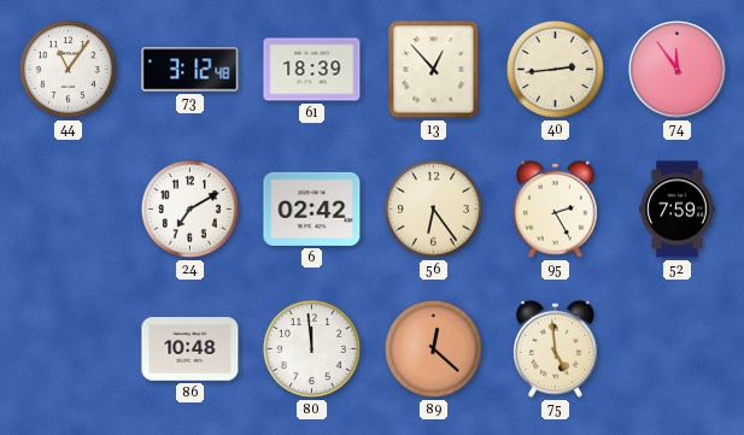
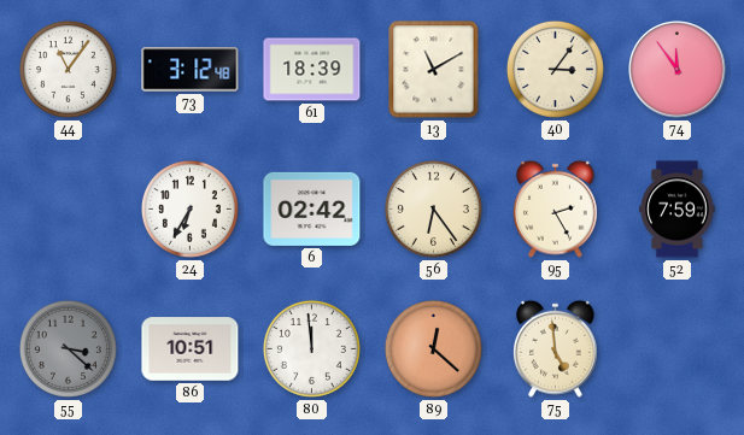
13: 12:53 -> 11:10
40: 2:44 -> 3:06
24: 7:10 -> 6:35
55: none -> 3:22
86: 10:48 -> 10:51
